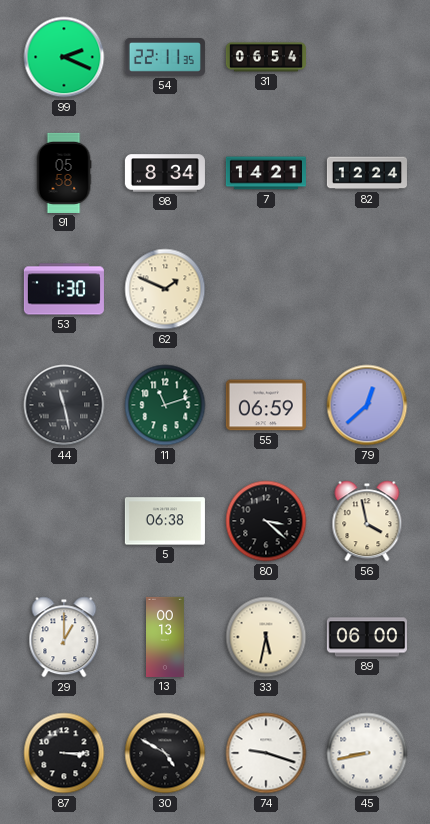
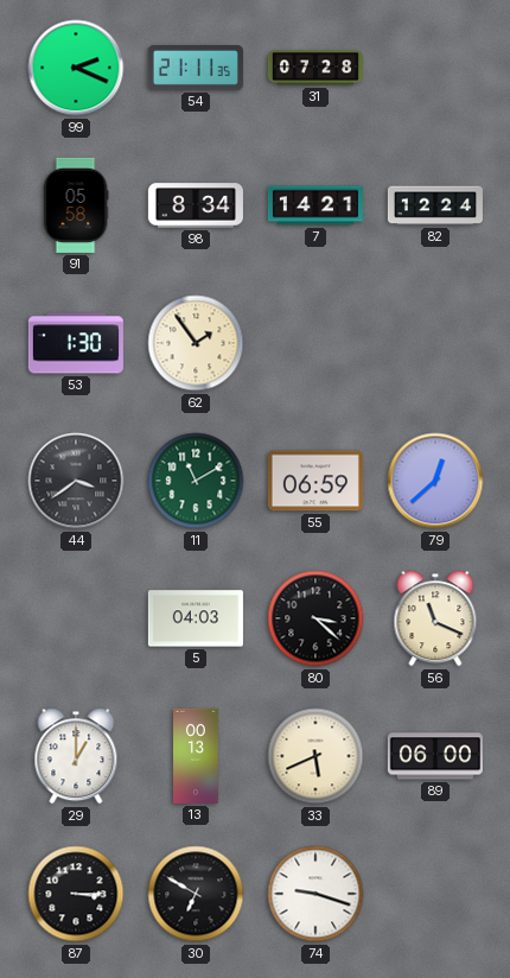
54: 22:11 -> 21:11
31: 06:54 -> 07:28
62: 1:49 -> 1:54
44: 11:28 -> 3:39
11: 11:12 -> 11:10
5: 06:38 -> 04:03
56: 3:58 -> 11:19
33: 5:32 -> 5:41
30: 4:50 -> 6:50
45: 8:43 -> none
